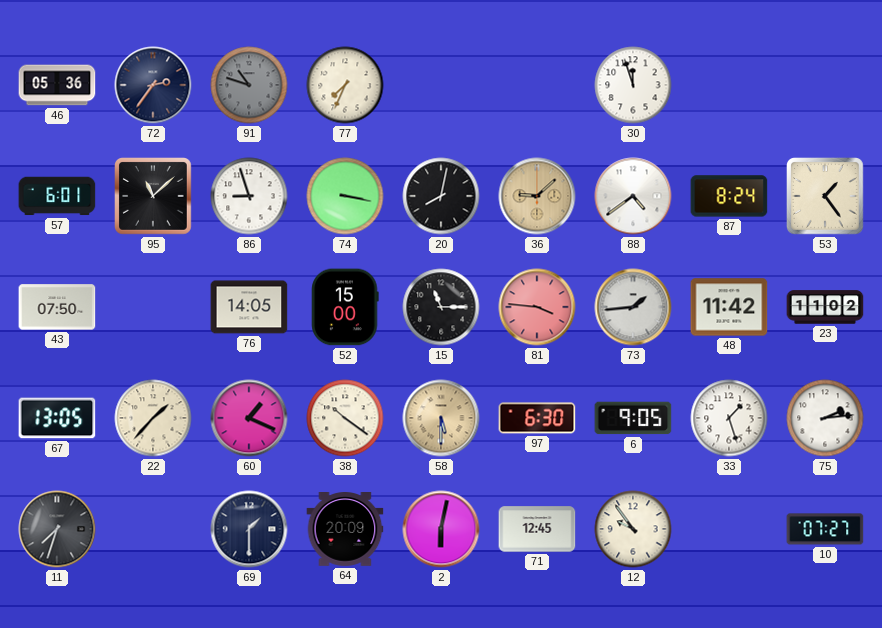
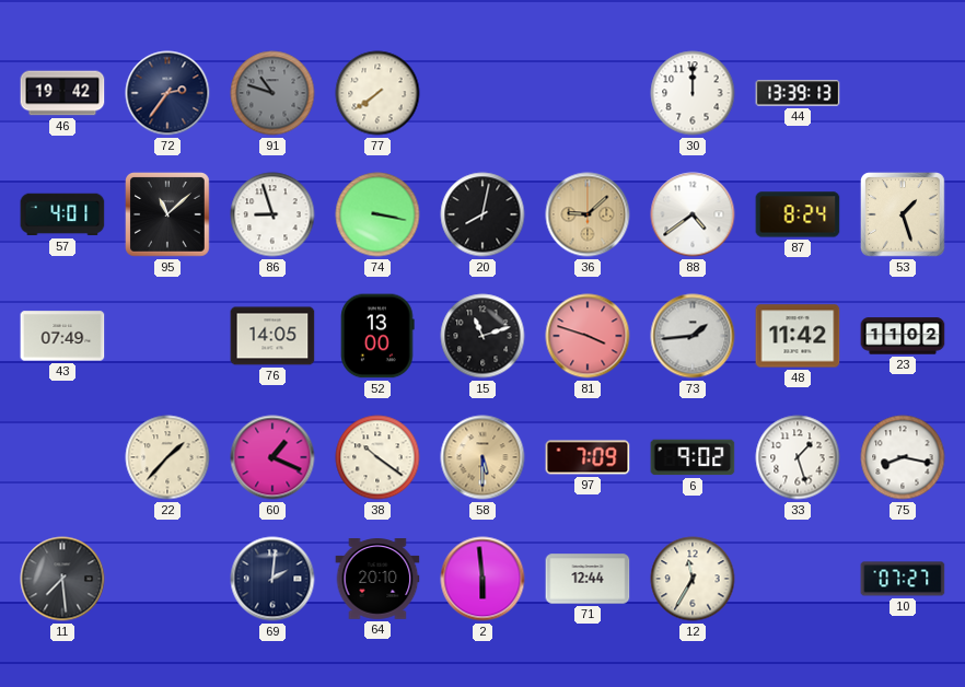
46: 05:36 -> 19:42
77: 7:34 -> 7:39
30: 11:57 -> 12:00
44: none -> 13:39
57: 6:01 -> 4:01
53: 1:24 -> 1:27
43: 07:50 -> 07:49
52: 15:00 -> 13:00
15: 11:15 -> 11:12
81: 3:46 -> 3:48
67: 13:05 -> none
97: 6:30 -> 7:09
6: 9:05 -> 9:02
75: 2:14 -> 8:17
11: 7:33 -> 7:29
69: 1:30 -> 2:01
64: 20:09 -> 20:10
2: 6:02 -> 5:59
71: 12:45 -> 12:44
12: 9:54 -> 11:35
